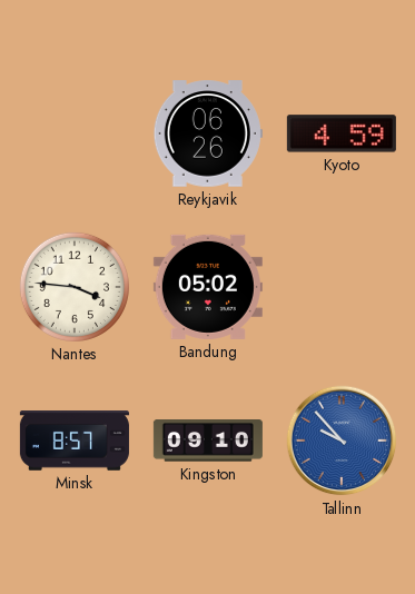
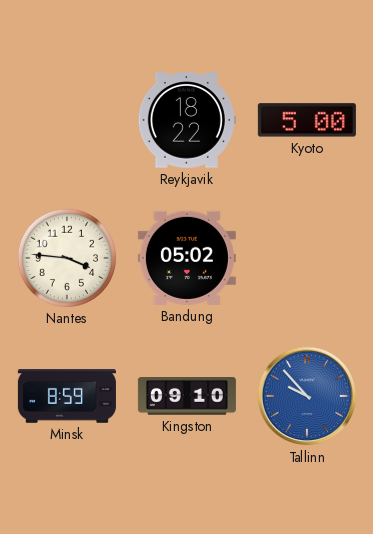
Reykjavik: 06:26 -> 18:22
Kyoto: 4:59 -> 5:00
Minsk: 8:57 -> 8:59
